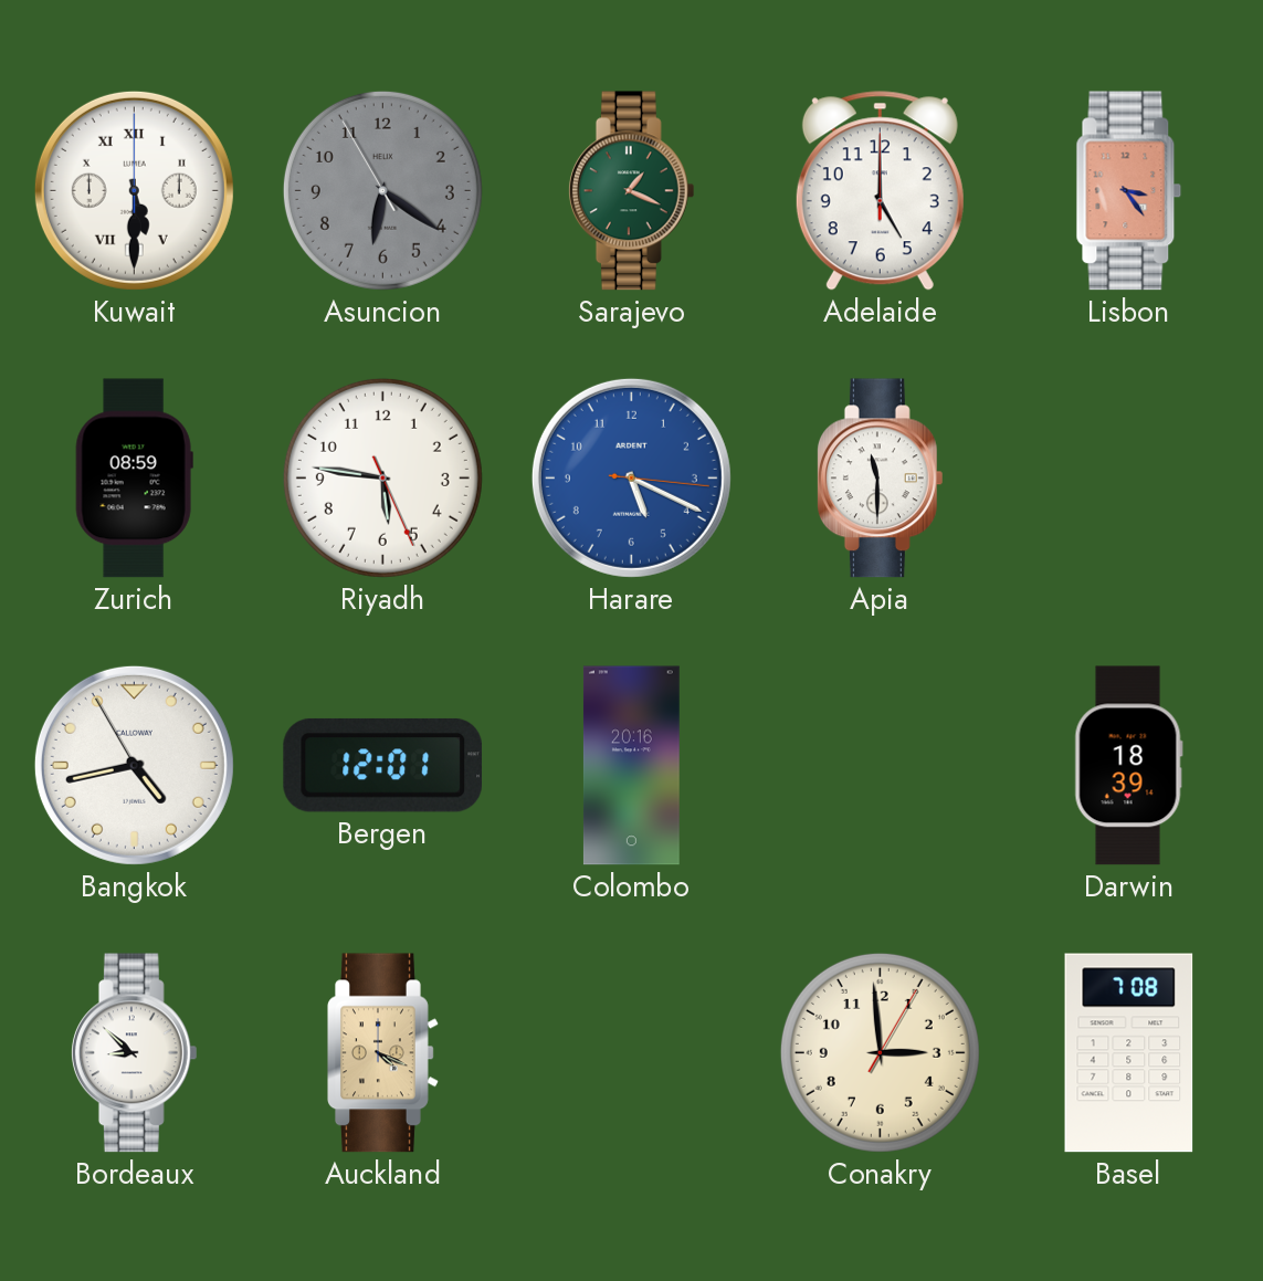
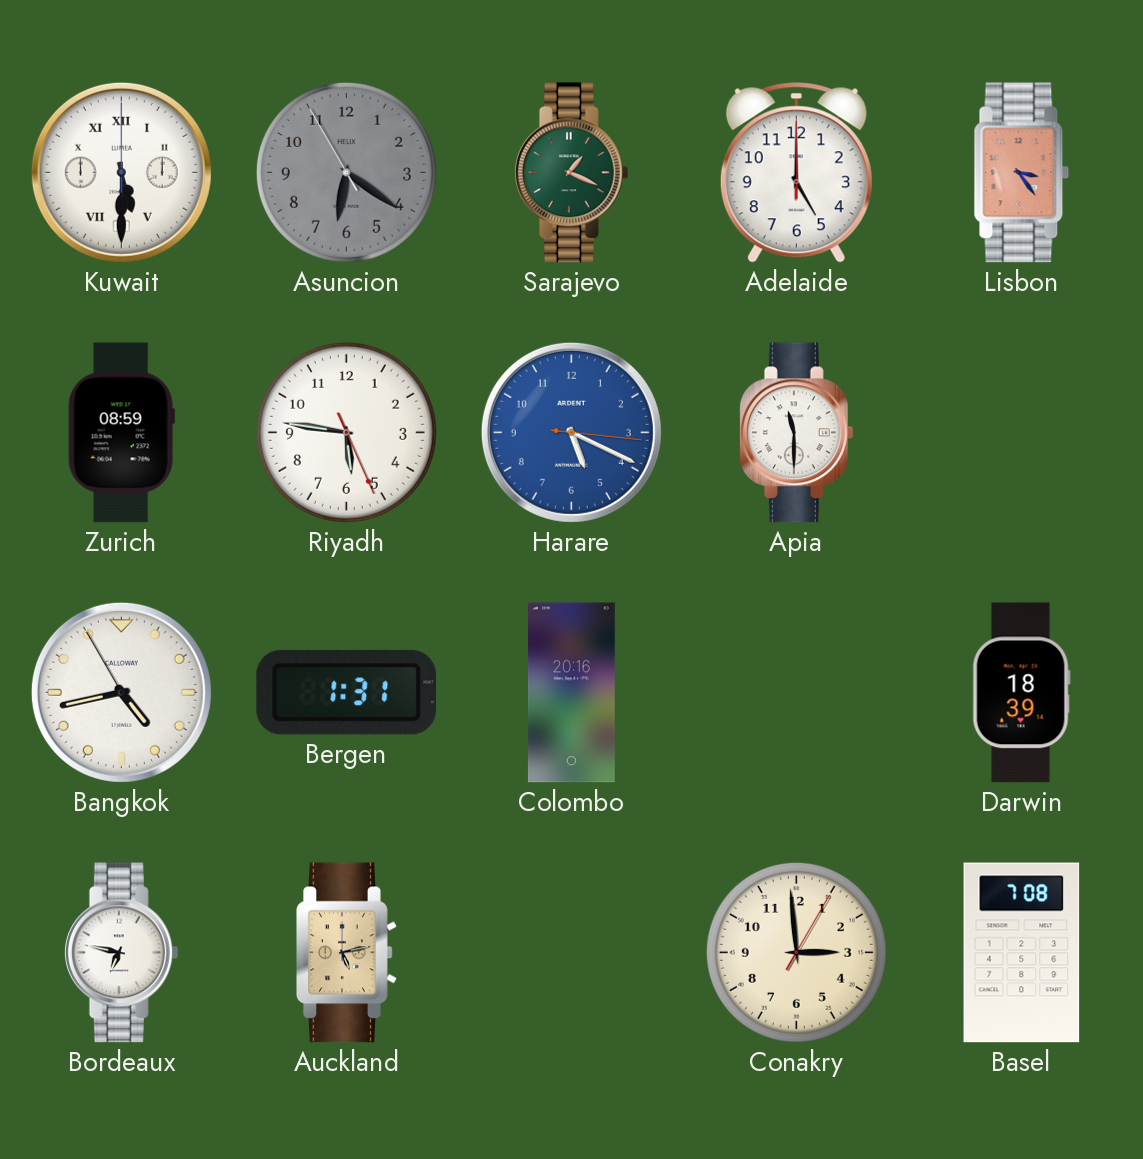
Bergen: 12:01 -> 1:31
Bordeaux: 8:52 -> 6:47
Auckland: 4:19 -> 5:13
